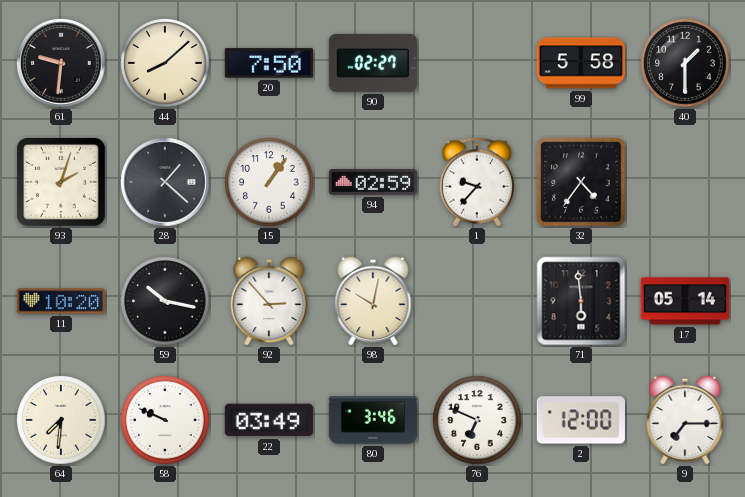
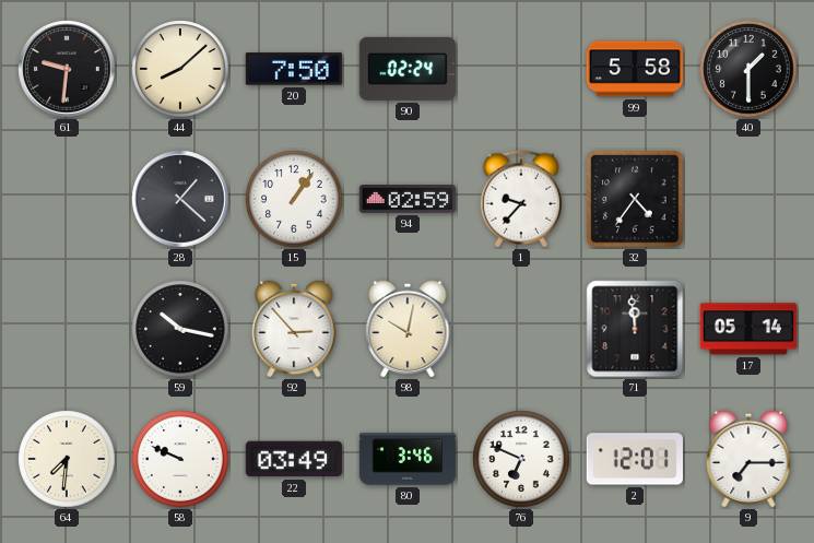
90: 02:27 -> 02:24
93: 2:03 -> none
11: 10:20 -> none
71: 5:59 -> 11:59
2: 12:00 -> 12:01
